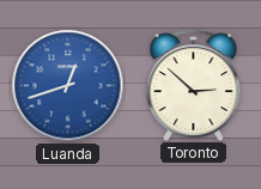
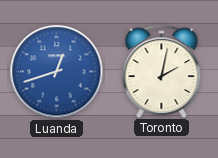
Toronto: 2:52 -> 2:02
